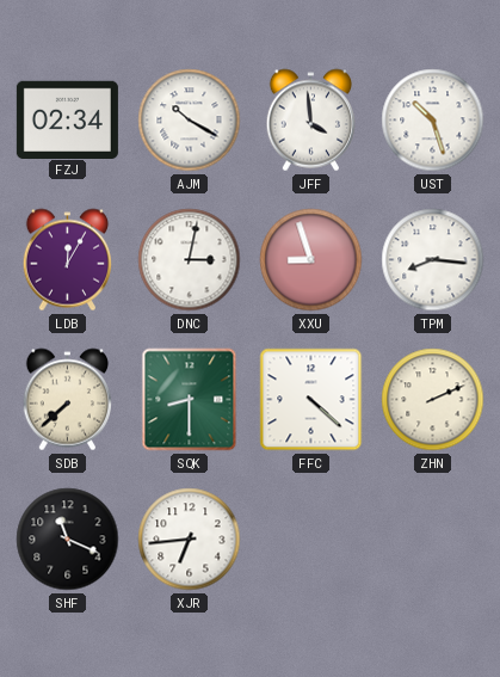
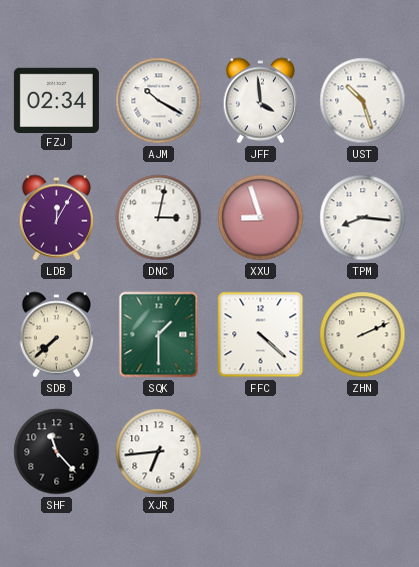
SQK: 8:30 -> 1:30
SHF: 11:19 -> 11:23
